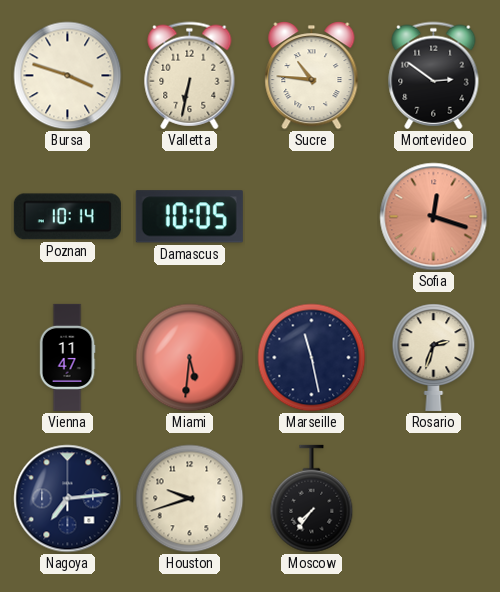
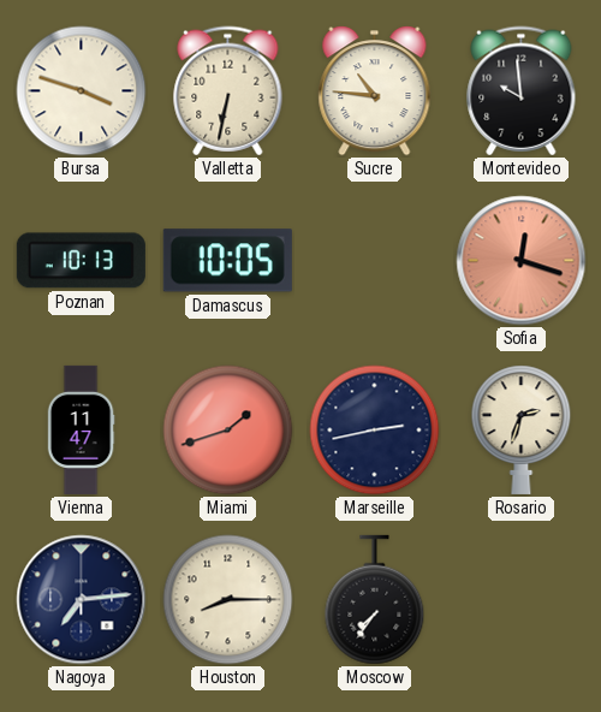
Montevideo: 2:51 -> 9:59
Poznan: 10:14 -> 10:13
Miami: 5:31 -> 1:42
Marseille: 11:28 -> 2:43
Houston: 9:42 -> 8:15
